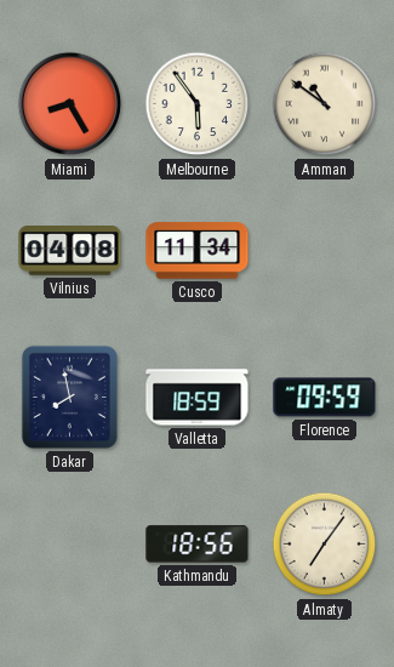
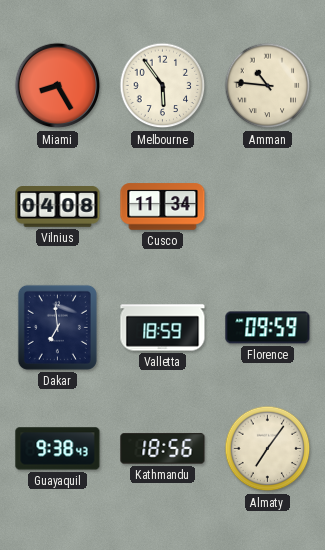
Amman: 10:51 -> 10:46
Dakar: 7:58 -> 6:59
Guayaquil: none -> 9:38
